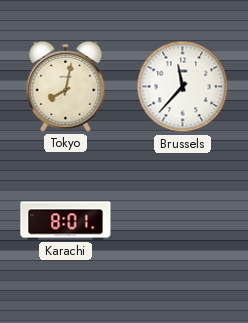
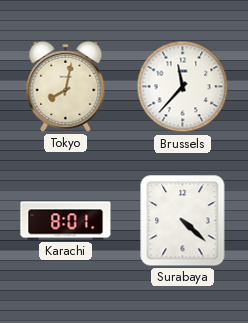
Surabaya: none -> 4:22
